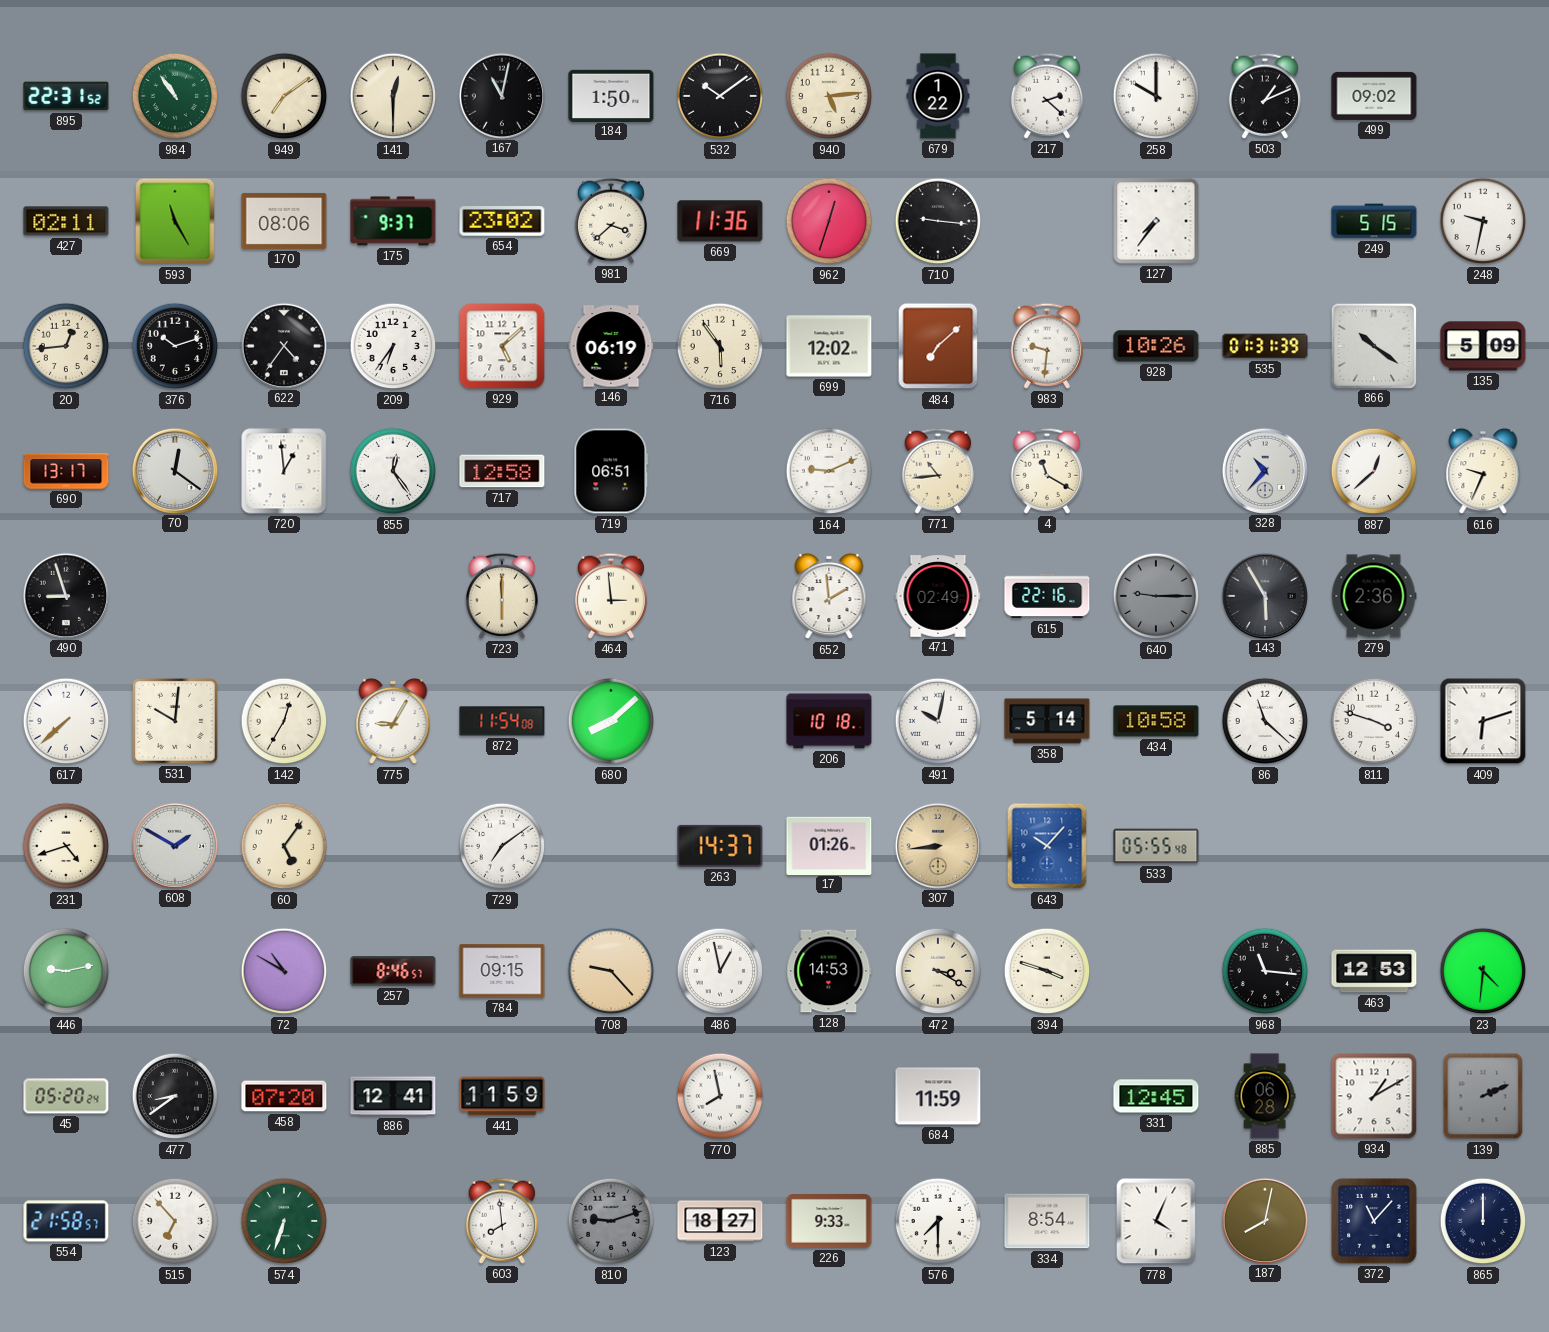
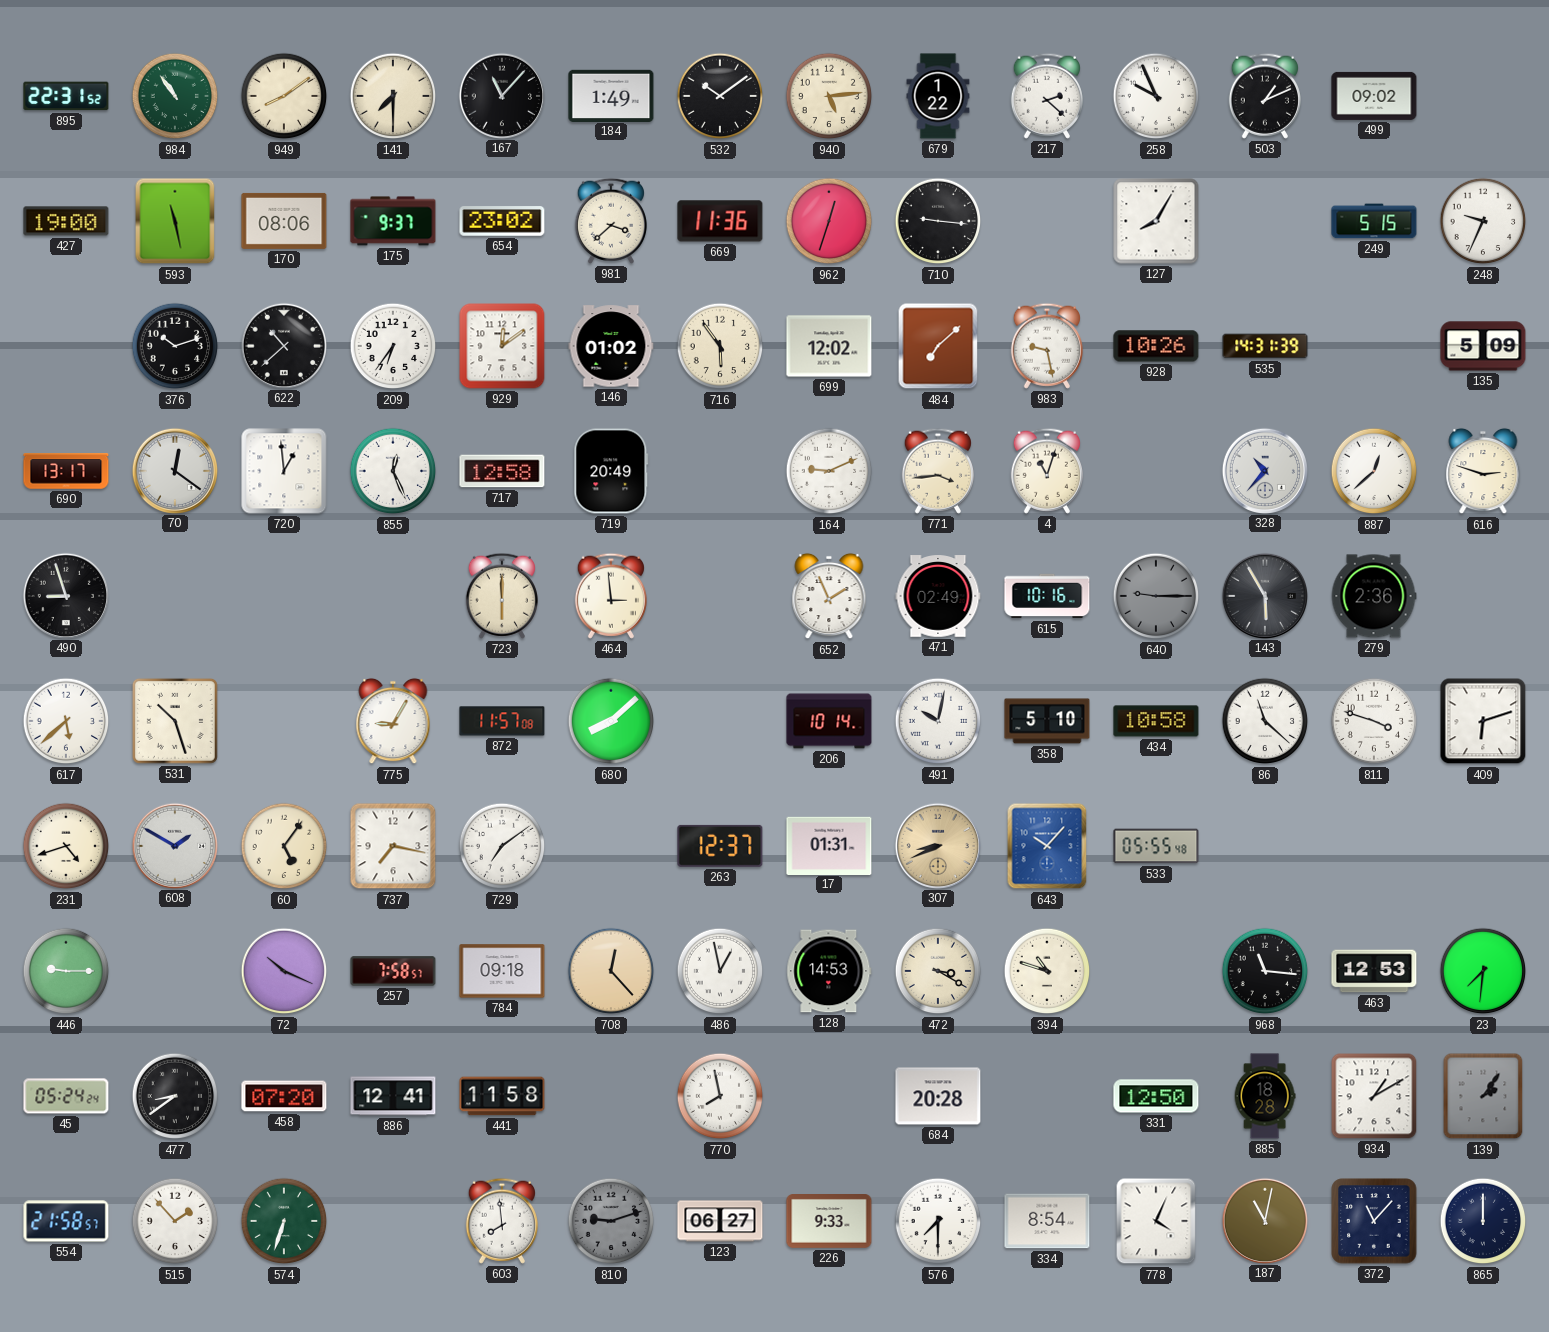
949: 7:09 -> 8:09
141: 12:30 -> 7:30
167: 11:02 -> 11:07
184: 1:50 -> 1:49
258: 10:00 -> 9:56
427: 02:11 -> 19:00
593: 11:25 -> 11:28
127: 7:36 -> 8:05
248: 9:32 -> 9:34
20: 12:44 -> none
622: 4:36 -> 10:38
929: 5:08 -> 12:09
146: 06:19 -> 01:02
983: 9:31 -> 9:28
535: 01:31 -> 14:31
866: 10:21 -> none
855: 12:24 -> 12:26
719: 06:51 -> 20:49
771: 10:44 -> 3:44
4: 11:20 -> 11:03
616: 9:34 -> 2:48
652: 1:59 -> 1:56
615: 22:16 -> 10:16
617: 7:38 -> 5:38
531: 10:01 -> 10:27
142: 12:35 -> none
872: 11:54 -> 11:57
206: 10:18 -> 10:14
358: 5:14 -> 5:10
737: none -> 7:17
263: 14:37 -> 12:37
17: 01:26 -> 01:31
307: 8:44 -> 8:41
446: 9:13 -> 9:15
72: 10:50 -> 10:19
257: 8:46 -> 7:58
784: 09:15 -> 09:18
708: 9:23 -> 12:23
394: 3:48 -> 10:48
23: 4:31 -> 7:31
45: 05:20 -> 05:24
441: 11:59 -> 11:58
684: 11:59 -> 20:28
331: 12:45 -> 12:50
885: 06:28 -> 18:28
139: 2:11 -> 2:06
515: 6:53 -> 1:53
123: 18:27 -> 06:27
187: 8:02 -> 11:02
